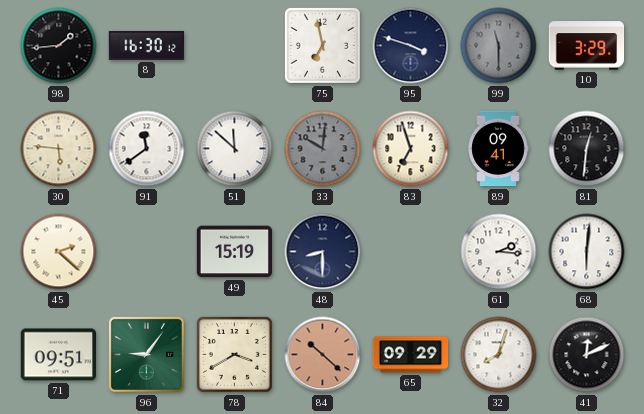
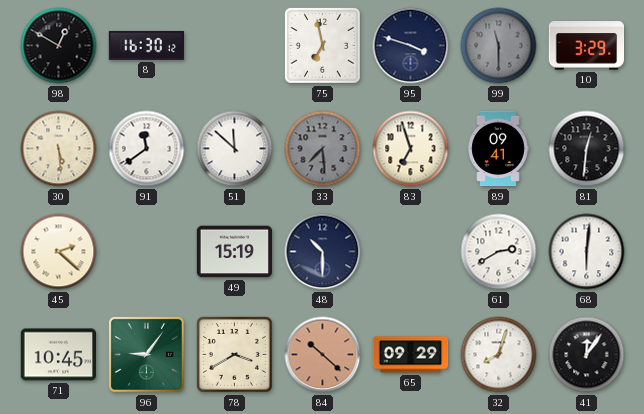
98: 1:44 -> 12:50
30: 5:46 -> 5:29
33: 10:01 -> 7:29
48: 8:30 -> 10:30
61: 2:16 -> 2:40
71: 09:51 -> 10:45
41: 12:11 -> 12:06
